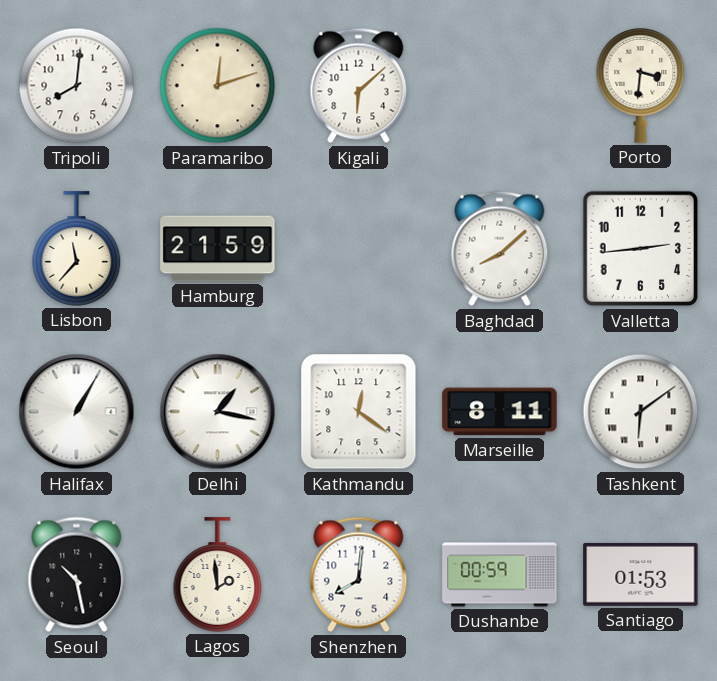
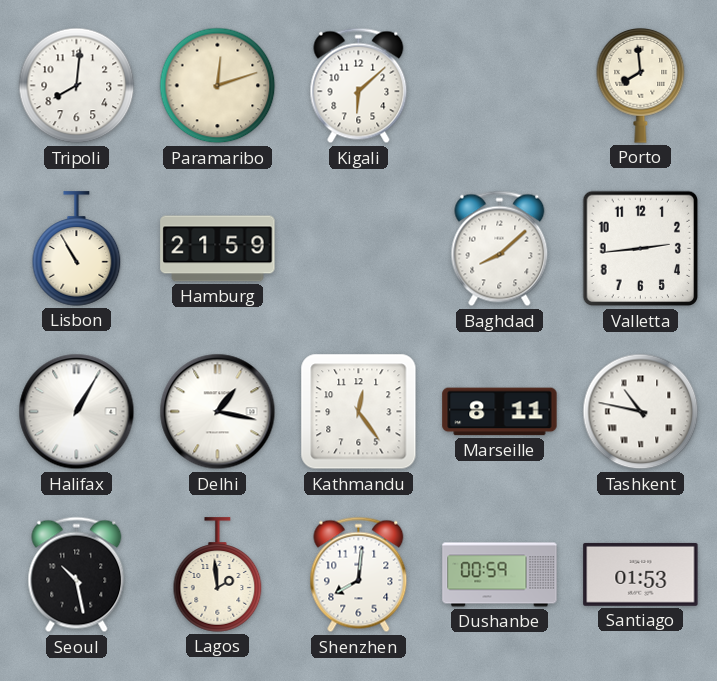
Porto: 3:31 -> 7:59
Lisbon: 11:37 -> 10:55
Kathmandu: 12:21 -> 12:24
Tashkent: 6:09 -> 10:47
